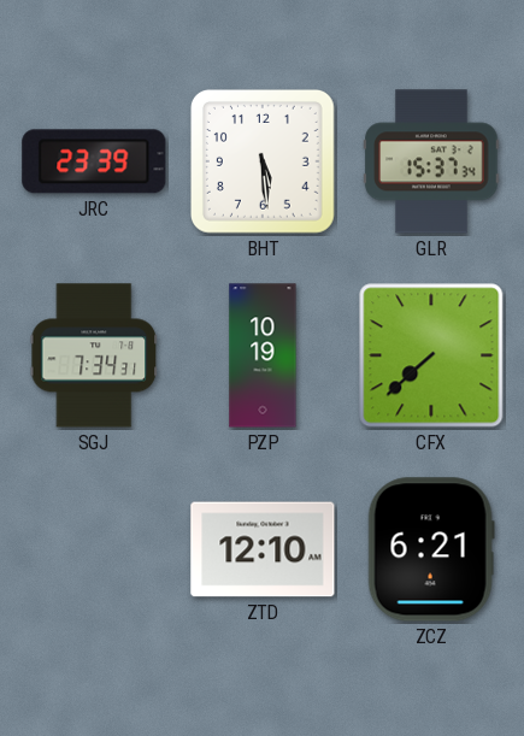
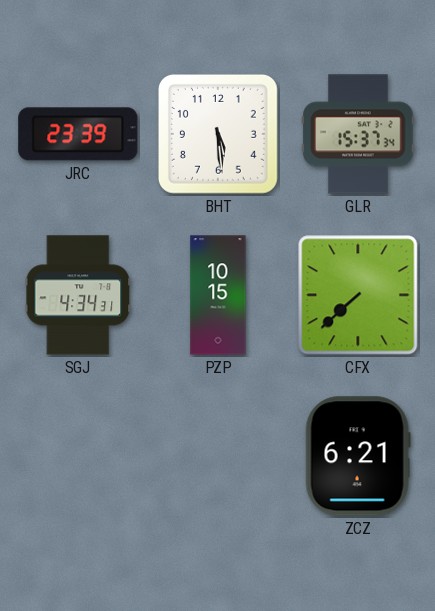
SGJ: 7:34 -> 4:34
PZP: 10:19 -> 10:15
ZTD: 12:10 -> none
